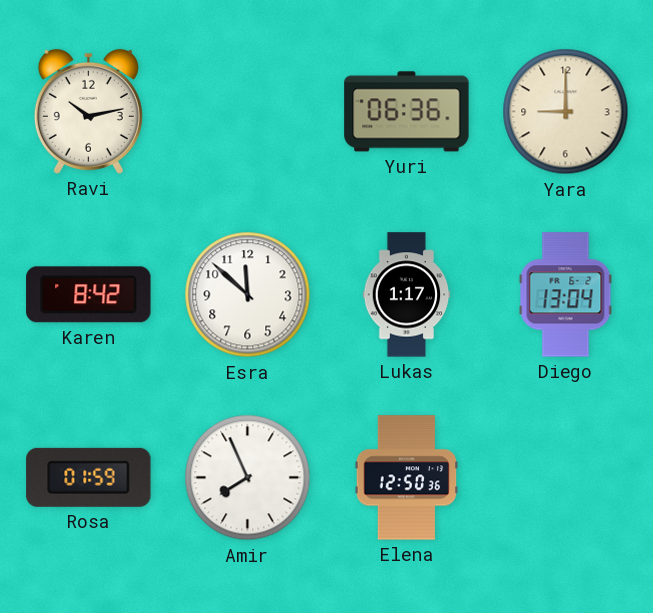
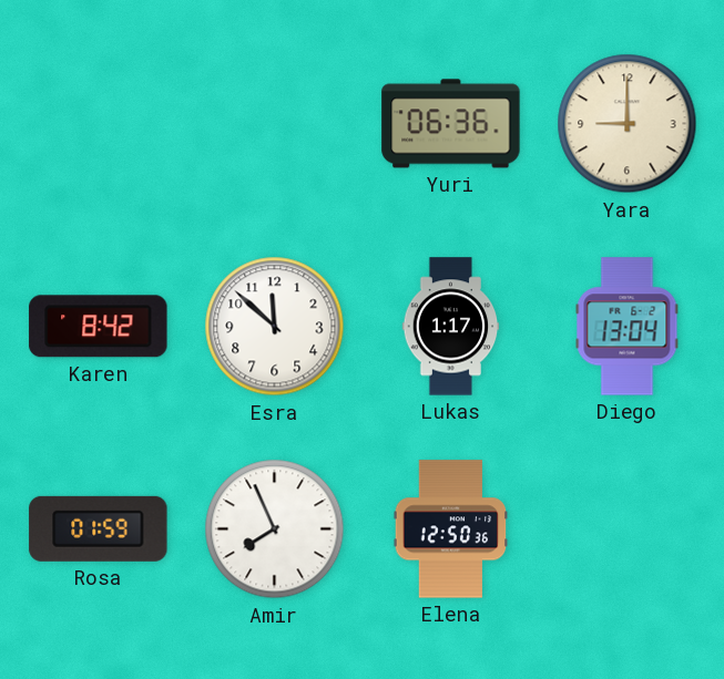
Ravi: 10:13 -> none
